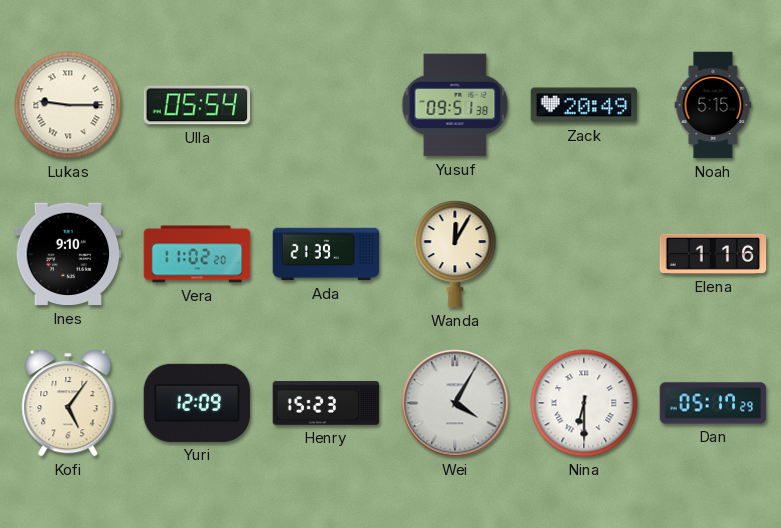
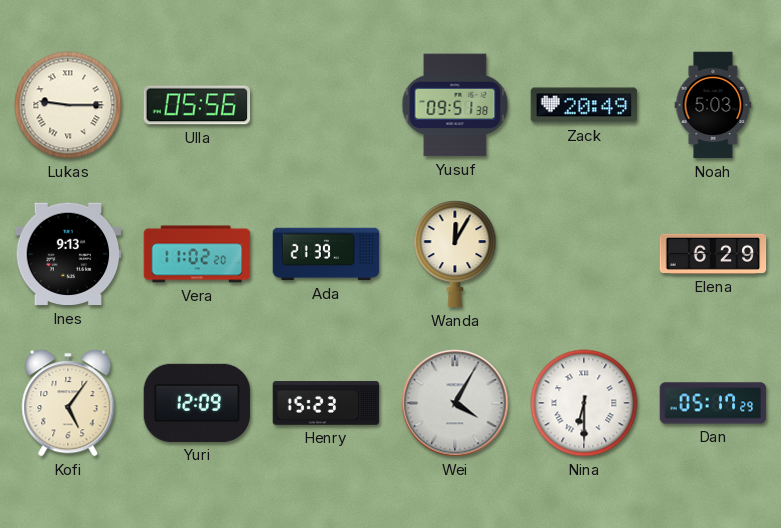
Ulla: 05:54 -> 05:56
Noah: 5:15 -> 5:03
Ines: 9:10 -> 9:13
Elena: 1:16 -> 6:29
